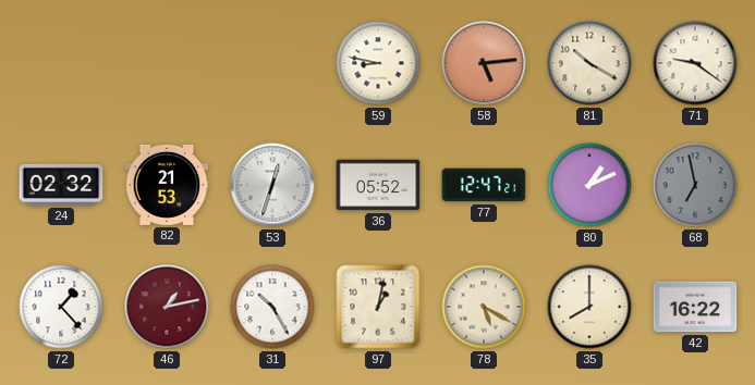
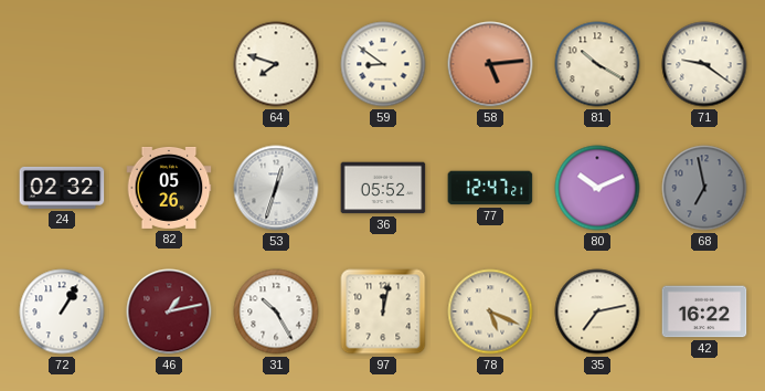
64: none -> 7:48
59: 8:47 -> 8:51
82: 21:53 -> 05:26
80: 1:11 -> 10:11
72: 1:23 -> 1:05
97: 1:02 -> 12:02
78: 5:20 -> 5:19
35: 8:00 -> 7:13
